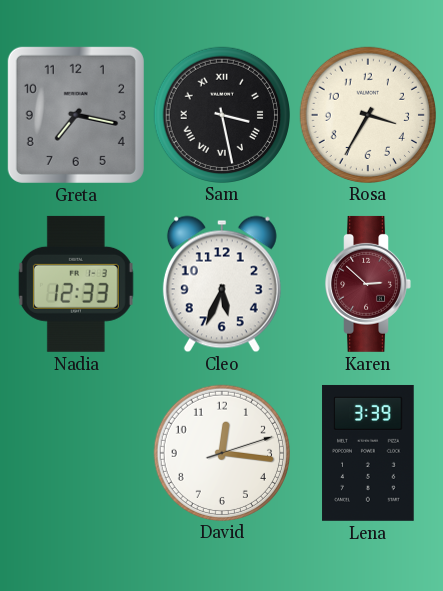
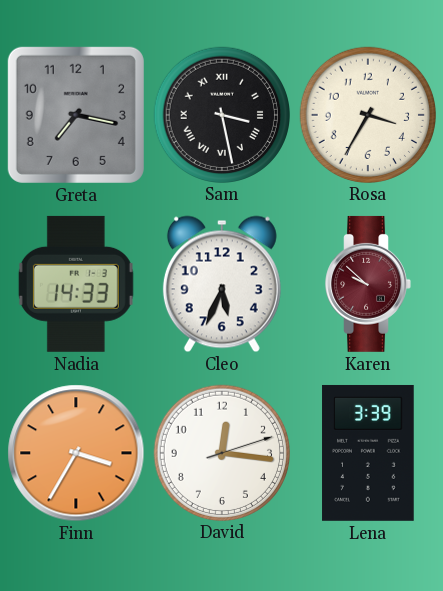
Nadia: 12:33 -> 14:33
Karen: 2:52 -> 9:52
Finn: none -> 3:35
